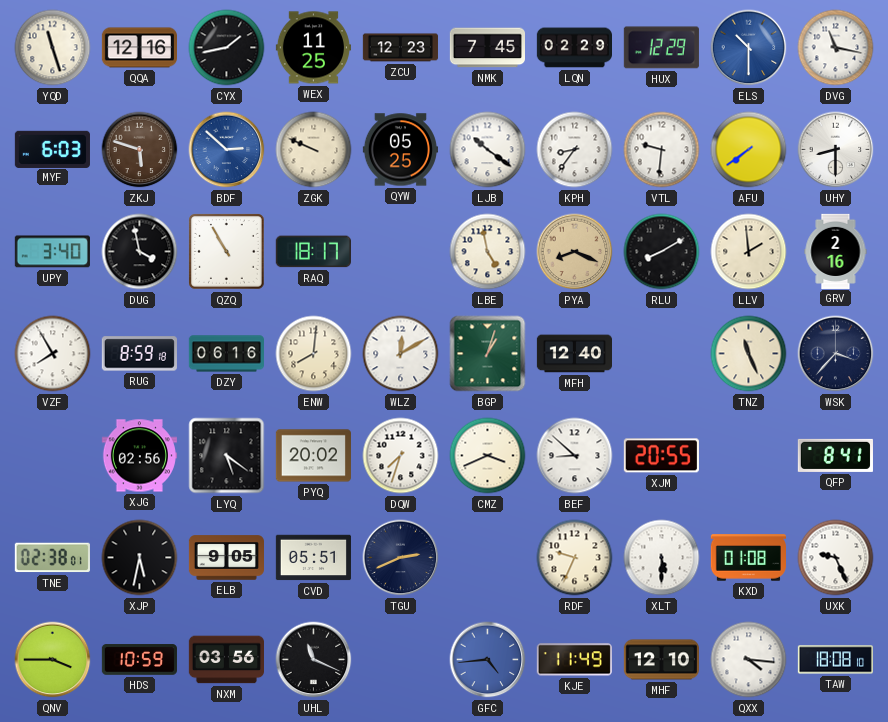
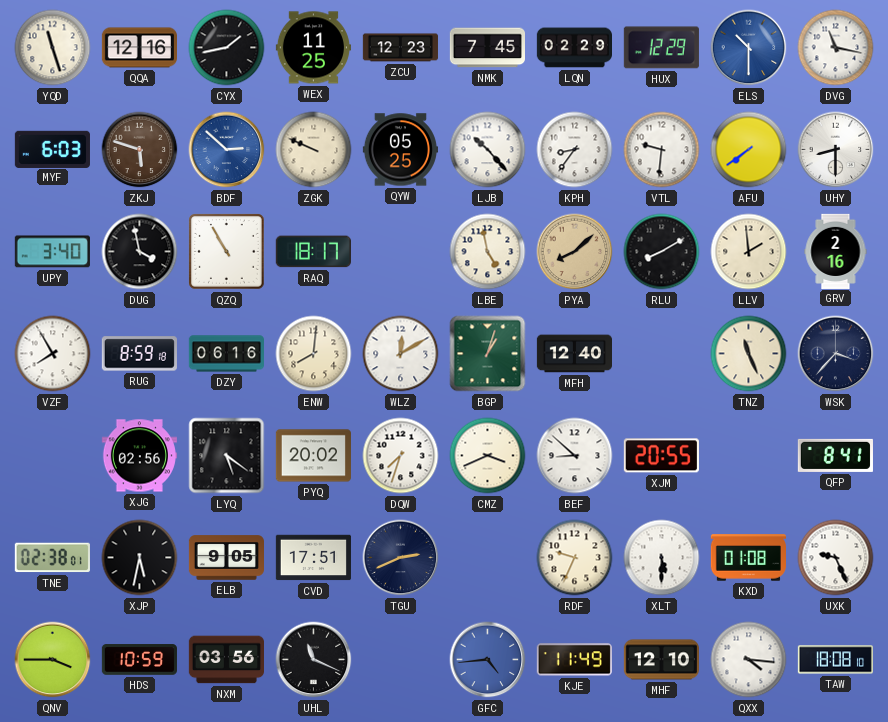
LJB: 10:21 -> 10:23
PYA: 8:19 -> 8:08
CVD: 05:51 -> 17:51
